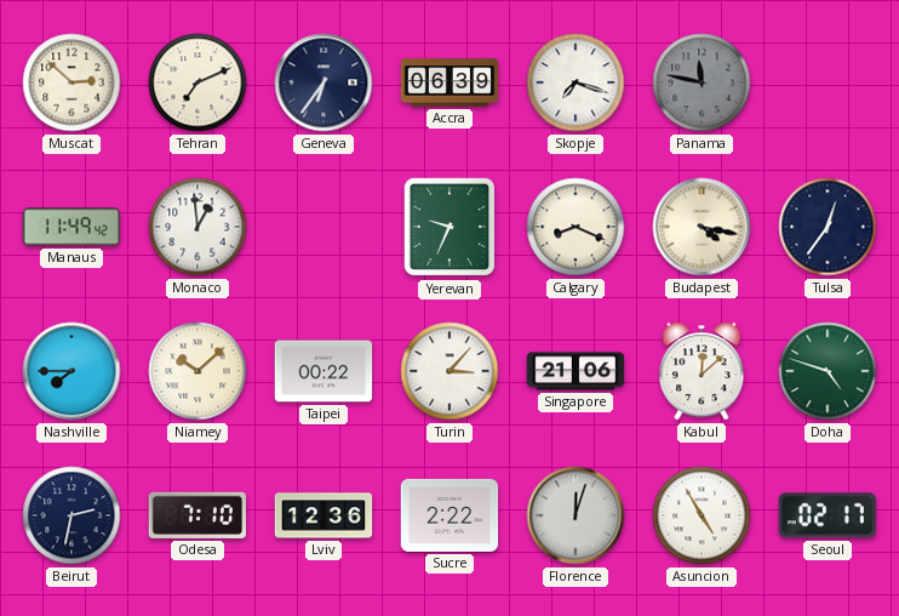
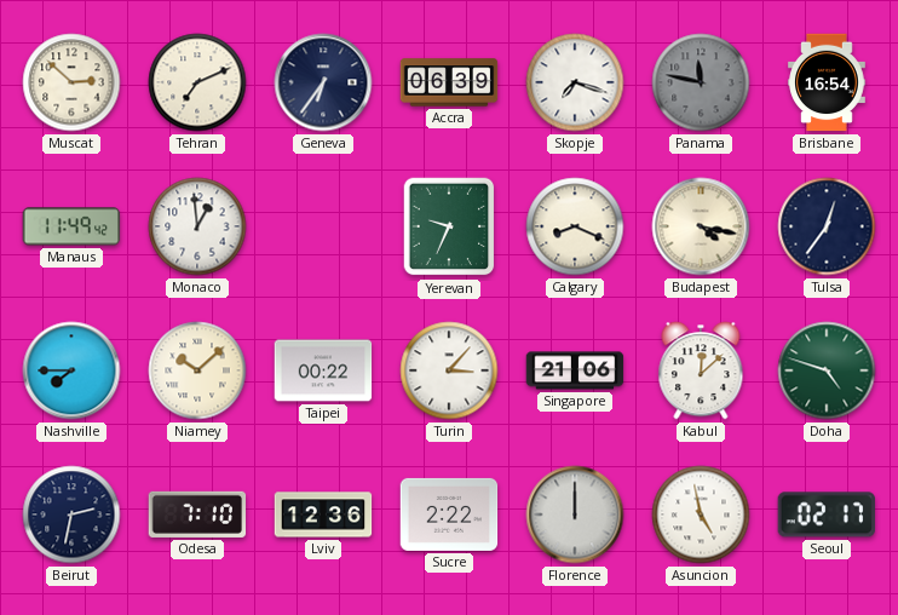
Brisbane: none -> 16:54
Florence: 12:03 -> 12:00
Asuncion: 4:55 -> 4:58
